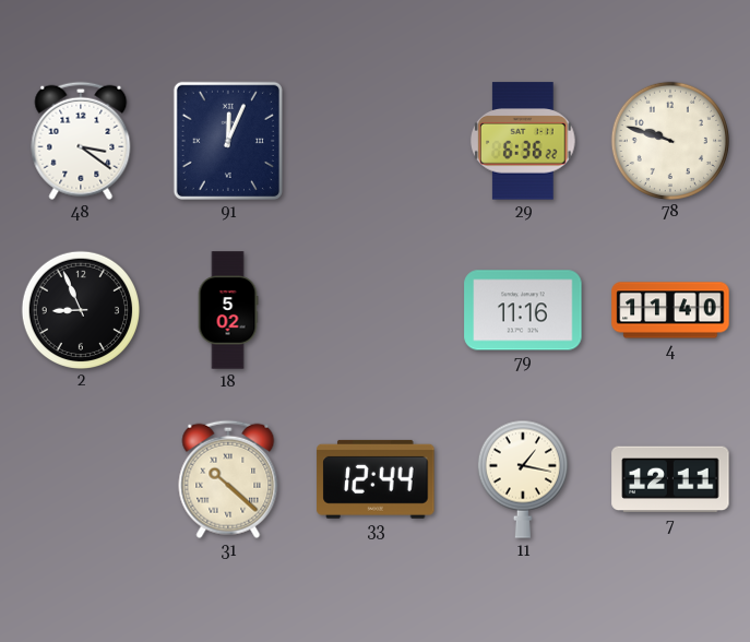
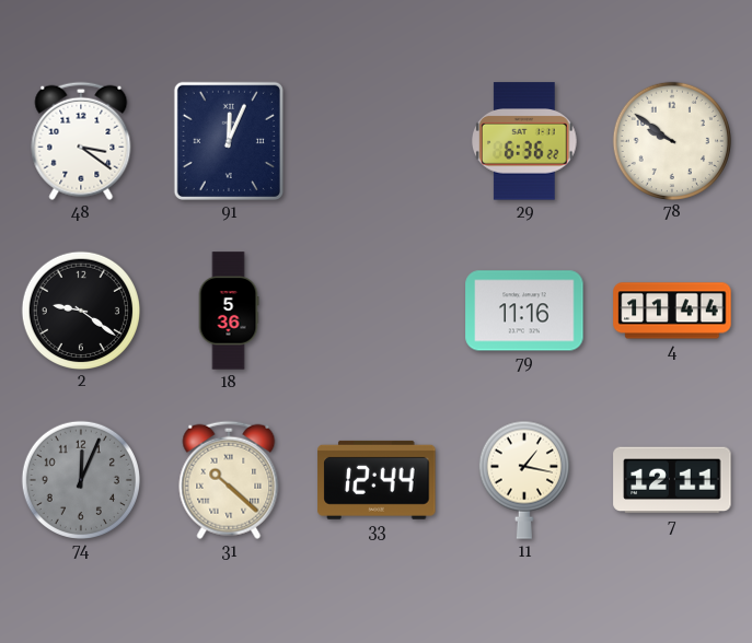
78: 9:48 -> 9:51
2: 8:56 -> 9:21
18: 5:02 -> 5:36
4: 11:40 -> 11:44
74: none -> 12:04
